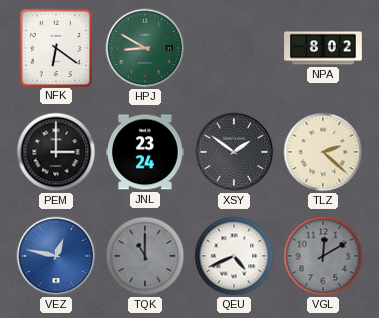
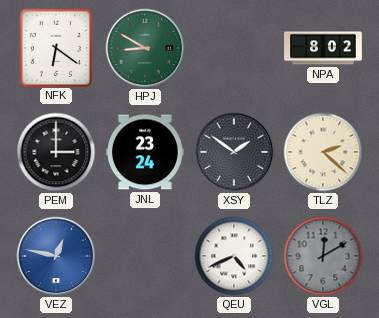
TQK: 11:00 -> none
